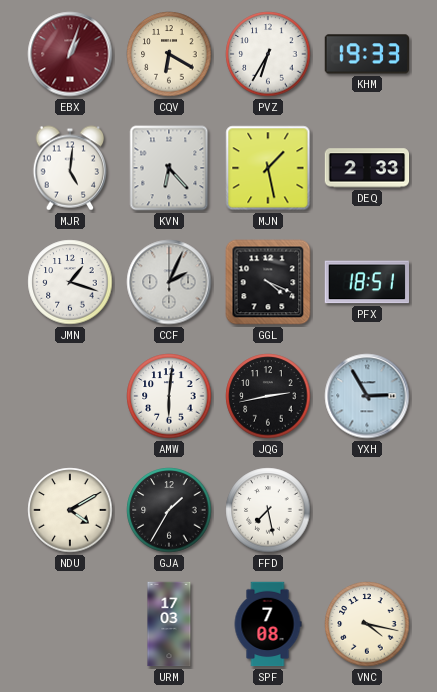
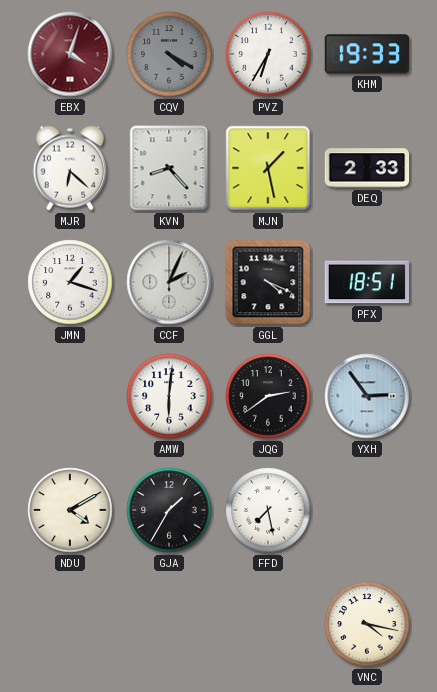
EBX: 1:03 -> 4:03
CQV: 6:20 -> 4:20
CQV dial: cream -> grey
MJR: 5:01 -> 6:22
KVN: 6:23 -> 8:23
JQG: 2:43 -> 2:39
YXH: 2:55 -> 2:54
URM: 17:03 -> none
SPF: 7:08 -> none
